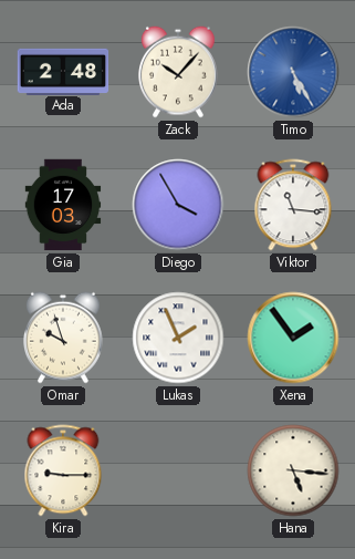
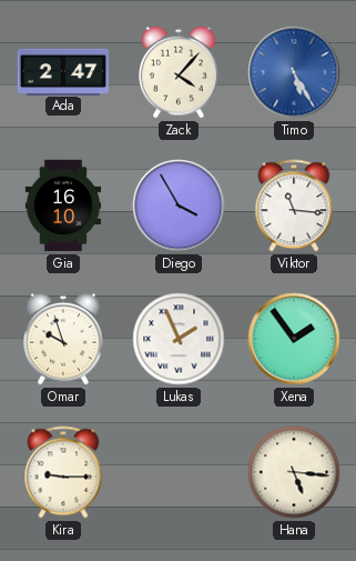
Ada: 2:48 -> 2:47
Zack: 10:07 -> 4:07
Gia: 17:03 -> 16:10
